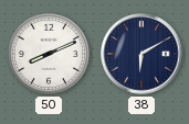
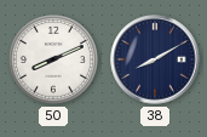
38: 6:10 -> 8:10
